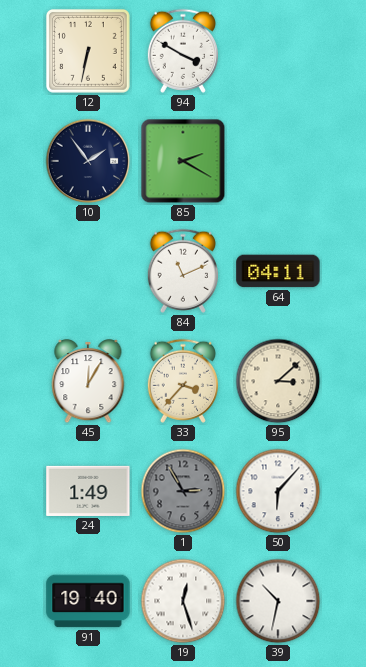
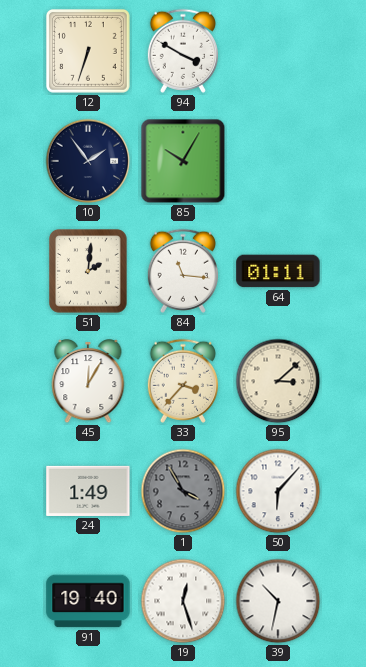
12: 6:32 -> 6:33
85: 2:20 -> 10:05
51: none -> 2:01
84: 11:11 -> 11:16
64: 04:11 -> 01:11
1: 2:55 -> 3:55
